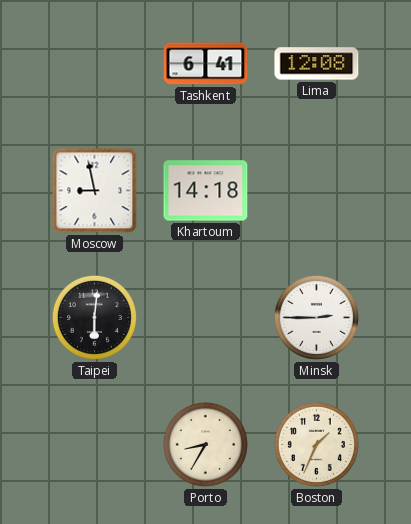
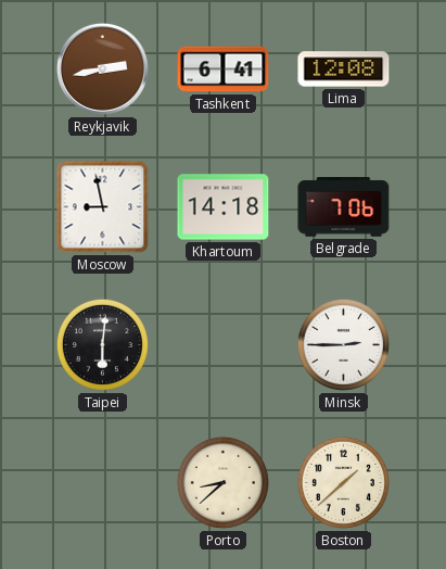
Reykjavik: none -> 2:43
Belgrade: none -> 7:06
Porto: 8:35 -> 8:38
Boston: 1:34 -> 1:38
